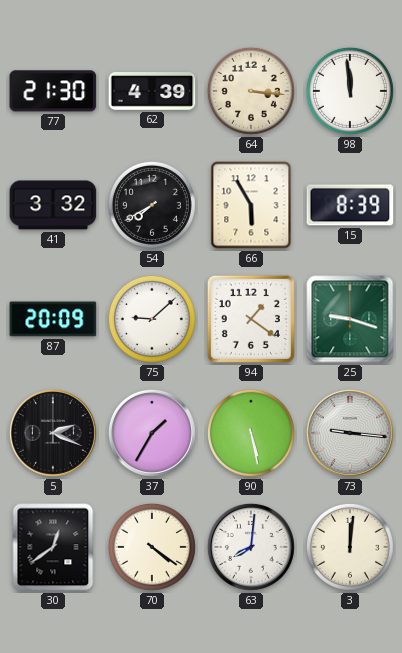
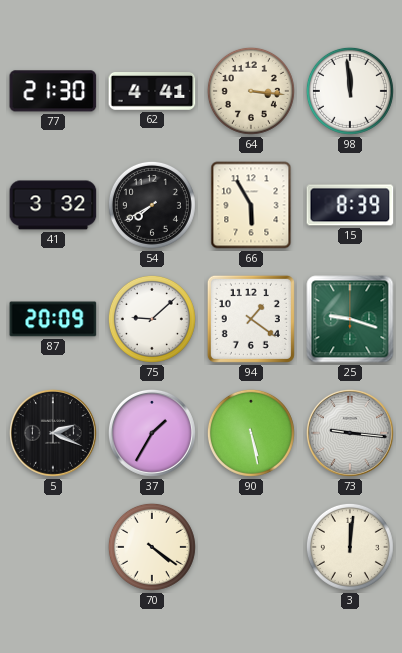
62: 4:39 -> 4:41
30: 12:39 -> none
63: 8:01 -> none
